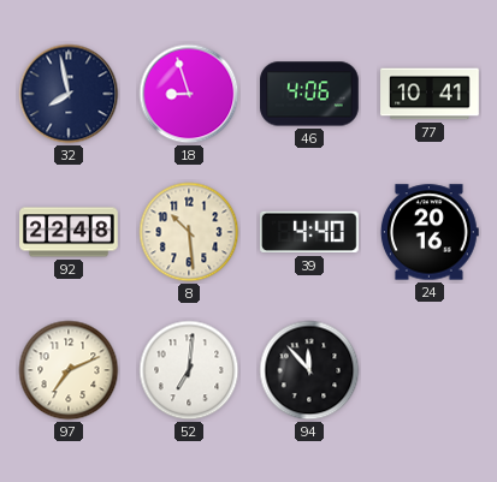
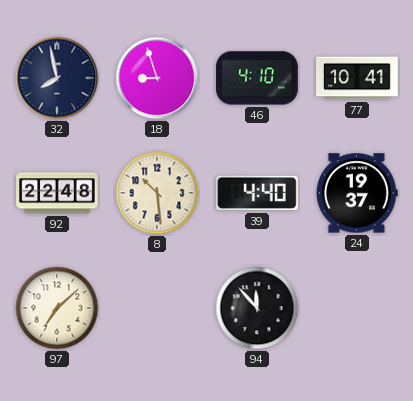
46: 4:06 -> 4:10
24: 20:16 -> 19:37
97: 7:11 -> 7:08
52: 7:01 -> none
